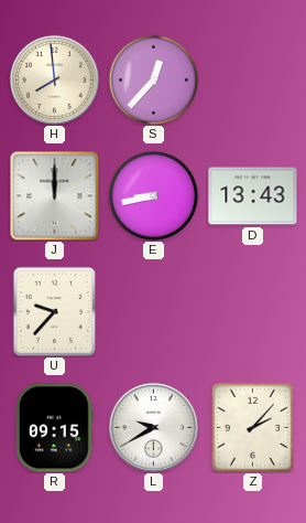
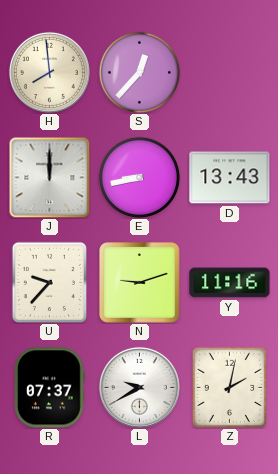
N: none -> 9:12
Y: none -> 11:16
R: 09:15 -> 07:37
Z: 2:07 -> 2:02
